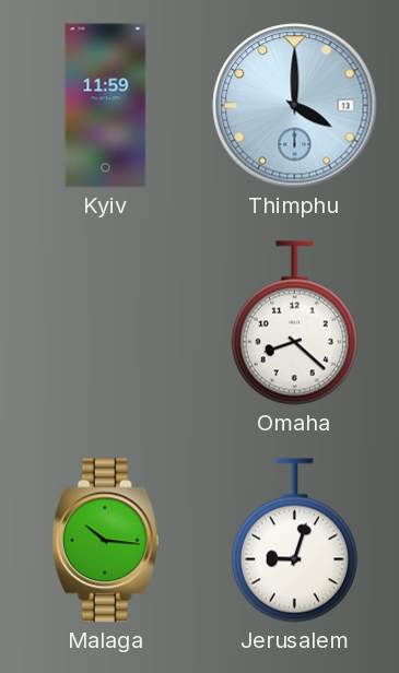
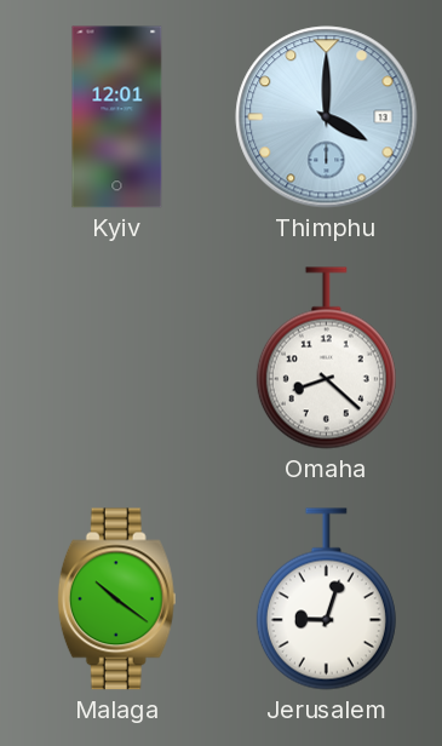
Kyiv: 11:59 -> 12:01
Malaga: 10:16 -> 10:21
